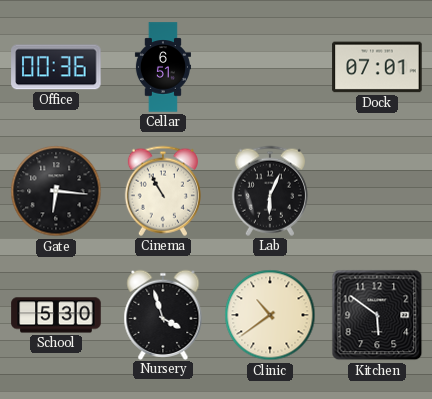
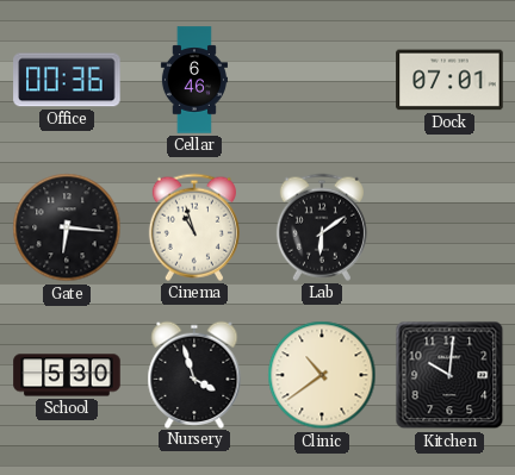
Cellar: 6:51 -> 6:46
Cinema: 10:55 -> 10:57
Lab: 6:04 -> 6:09
Kitchen: 5:51 -> 10:01
